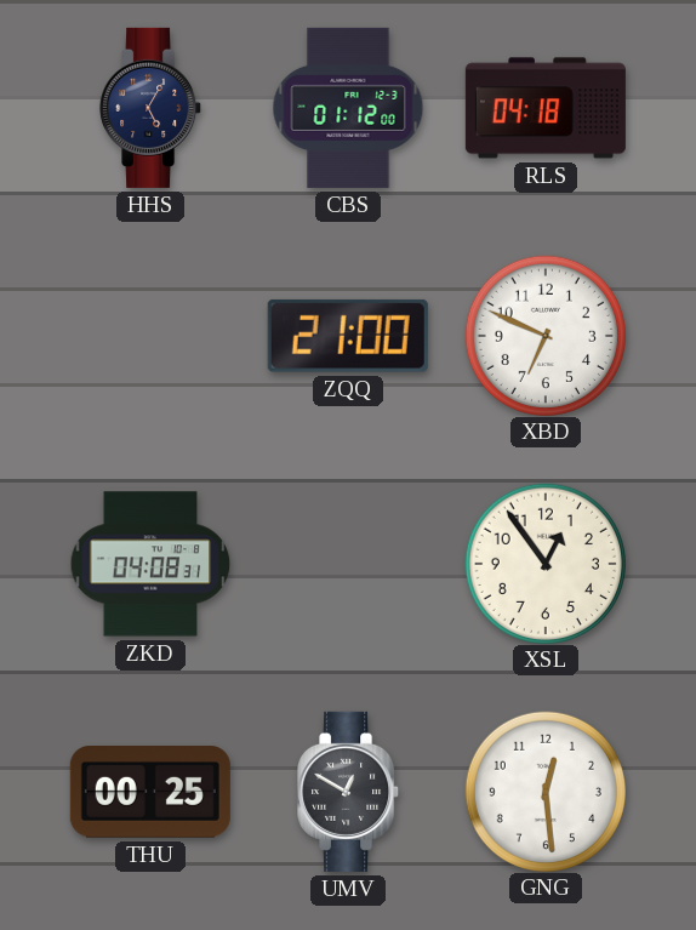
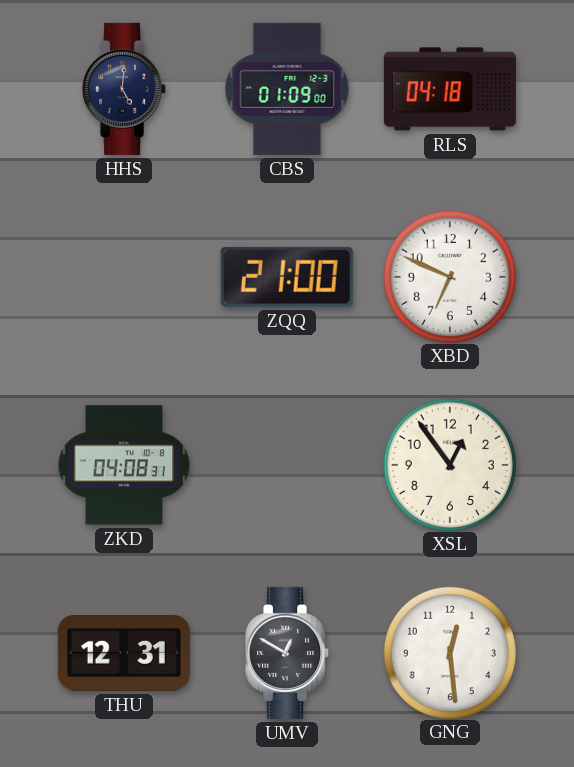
HHS: 5:05 -> 5:01
CBS: 01:12 -> 01:09
THU: 00:25 -> 12:31
